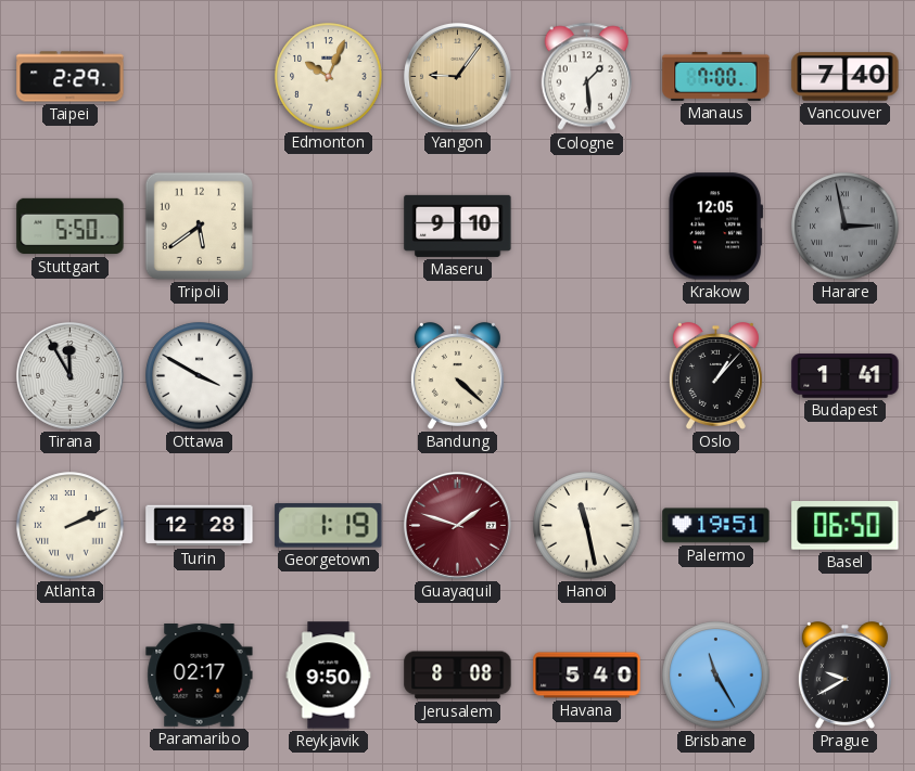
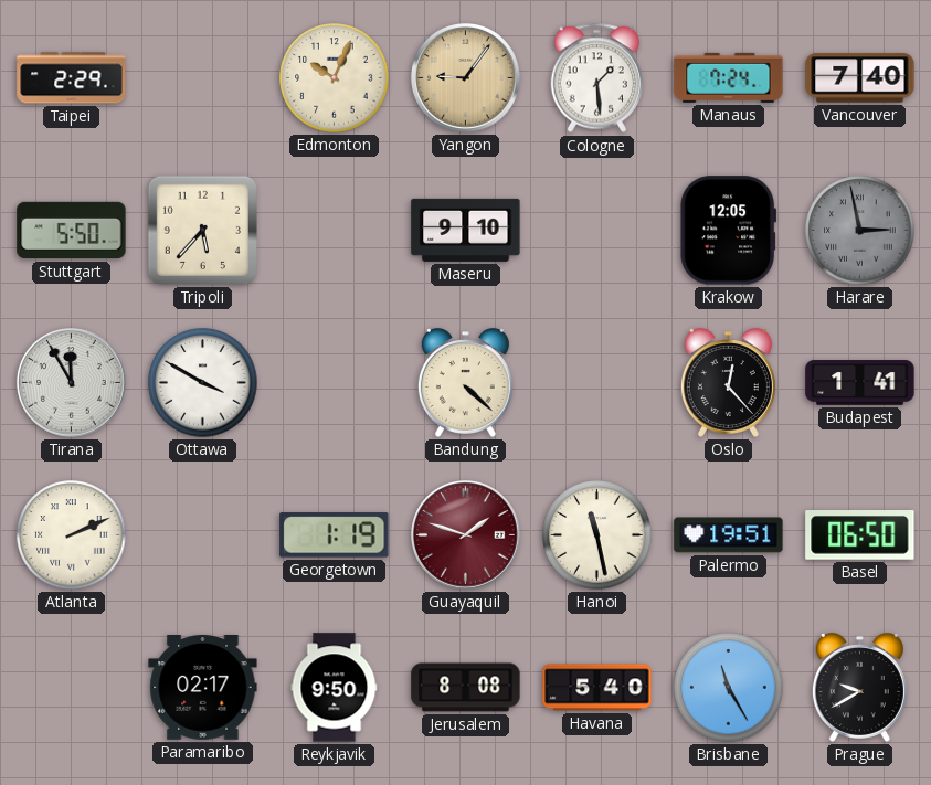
Manaus: 7:00 -> 7:24
Tripoli: 5:39 -> 5:37
Oslo: 1:07 -> 12:23
Turin: 12:28 -> none
